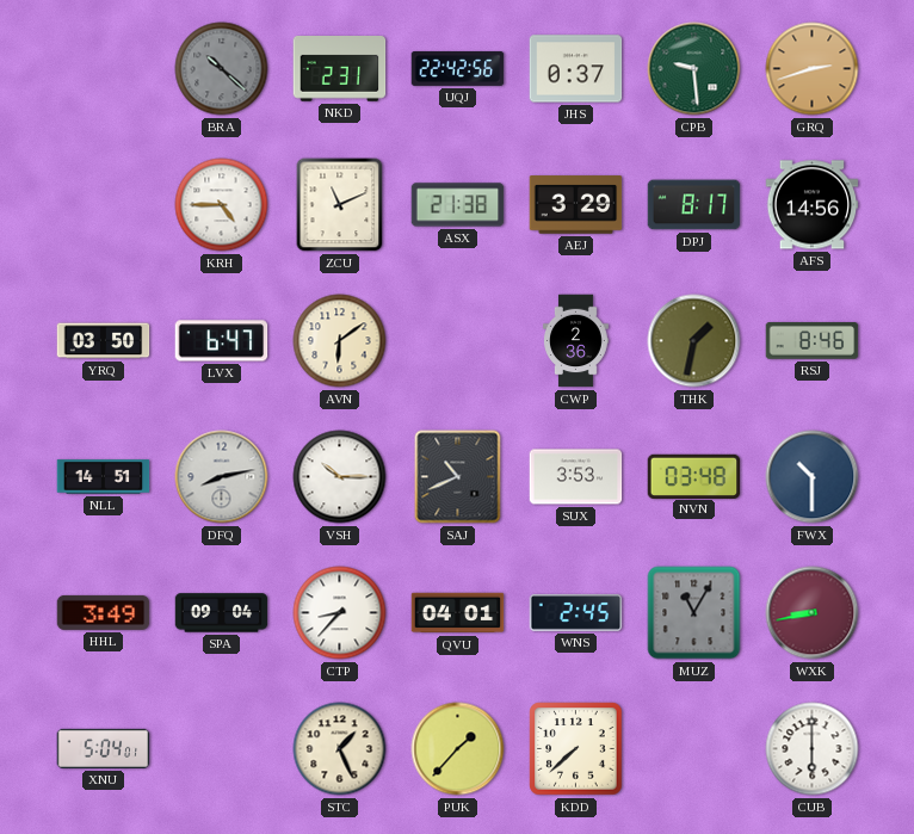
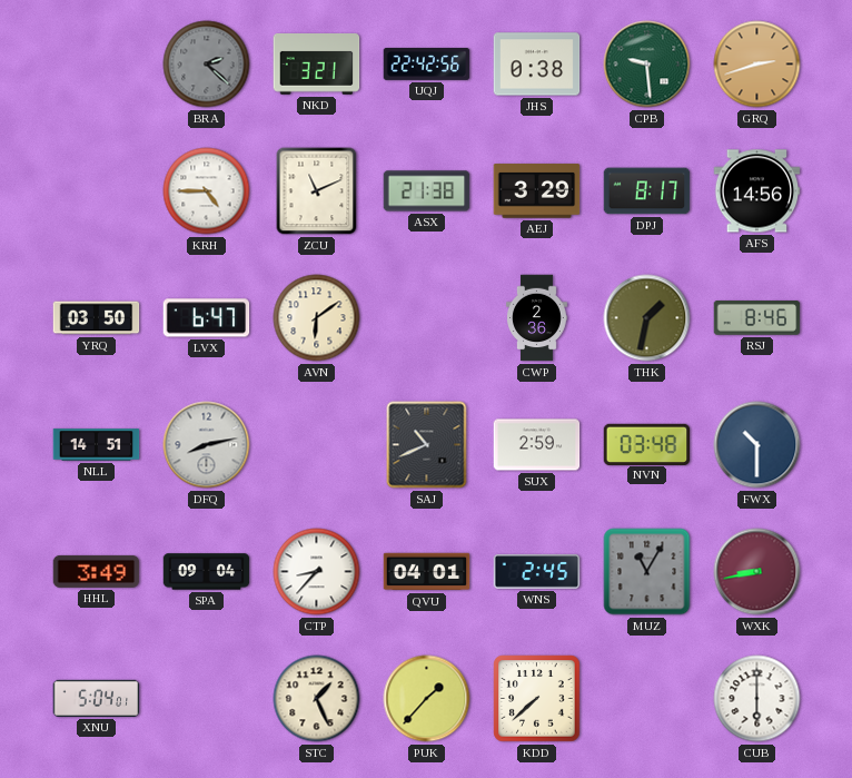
BRA: 10:22 -> 2:22
NKD: 2:31 -> 3:21
JHS: 0:37 -> 0:38
VSH: 10:15 -> none
SUX: 3:53 -> 2:59
